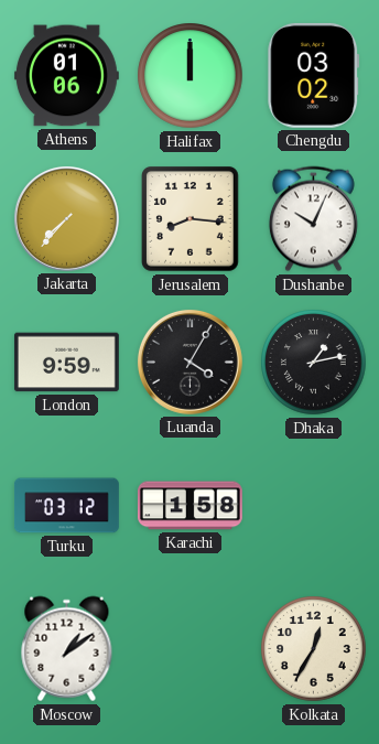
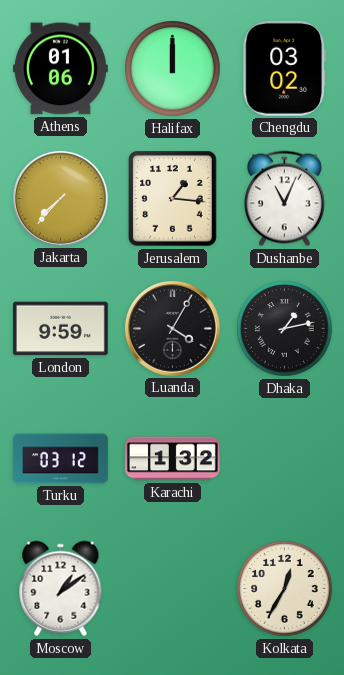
Jerusalem: 8:16 -> 1:16
Dushanbe: 10:04 -> 11:04
Karachi: 1:58 -> 1:32
